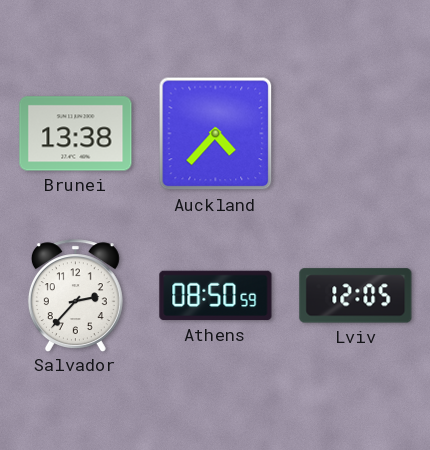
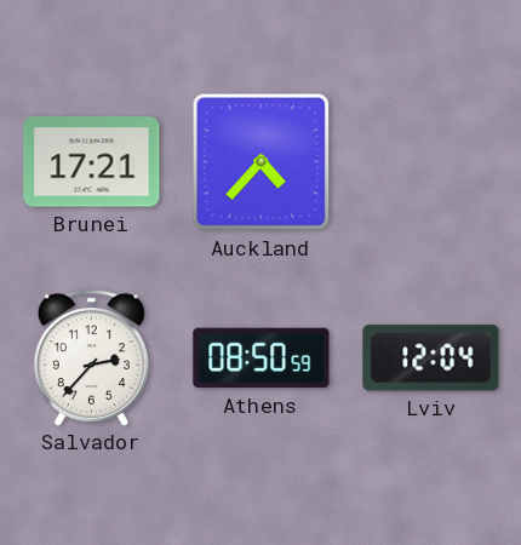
Brunei: 13:38 -> 17:21
Lviv: 12:05 -> 12:04
